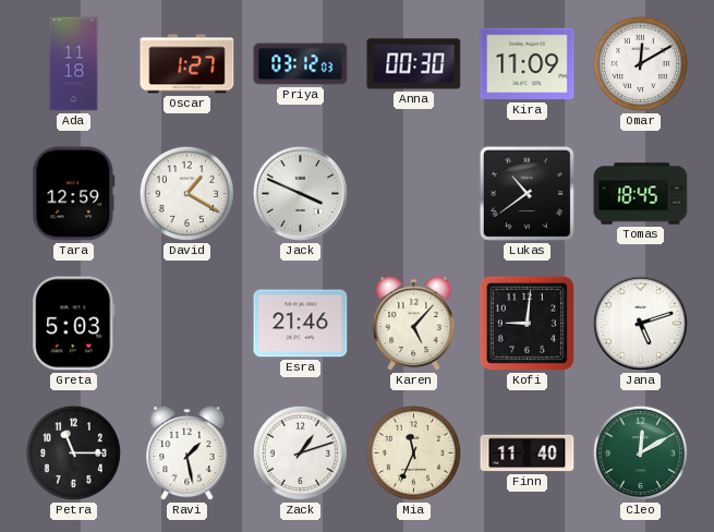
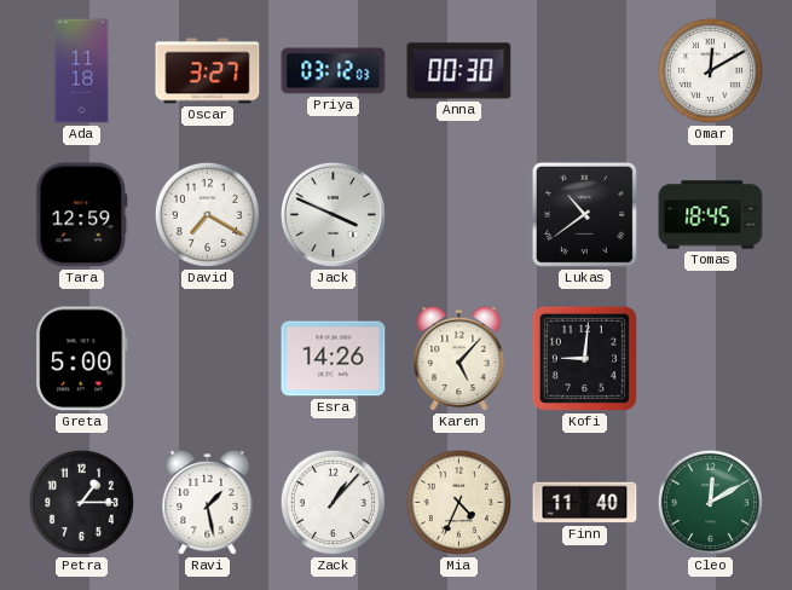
Oscar: 1:27 -> 3:27
Kira: 11:09 -> none
David: 1:20 -> 7:20
Greta: 5:03 -> 5:00
Esra: 21:46 -> 14:26
Jana: 5:12 -> none
Petra: 11:15 -> 1:15
Zack: 1:12 -> 1:07
Mia: 11:34 -> 4:34
